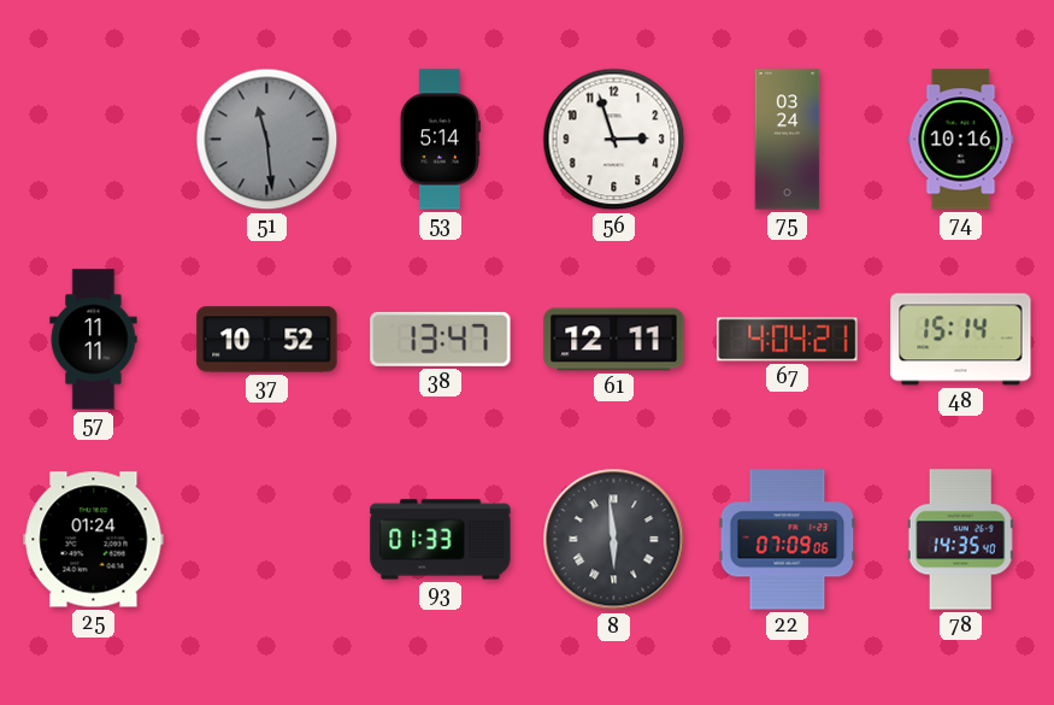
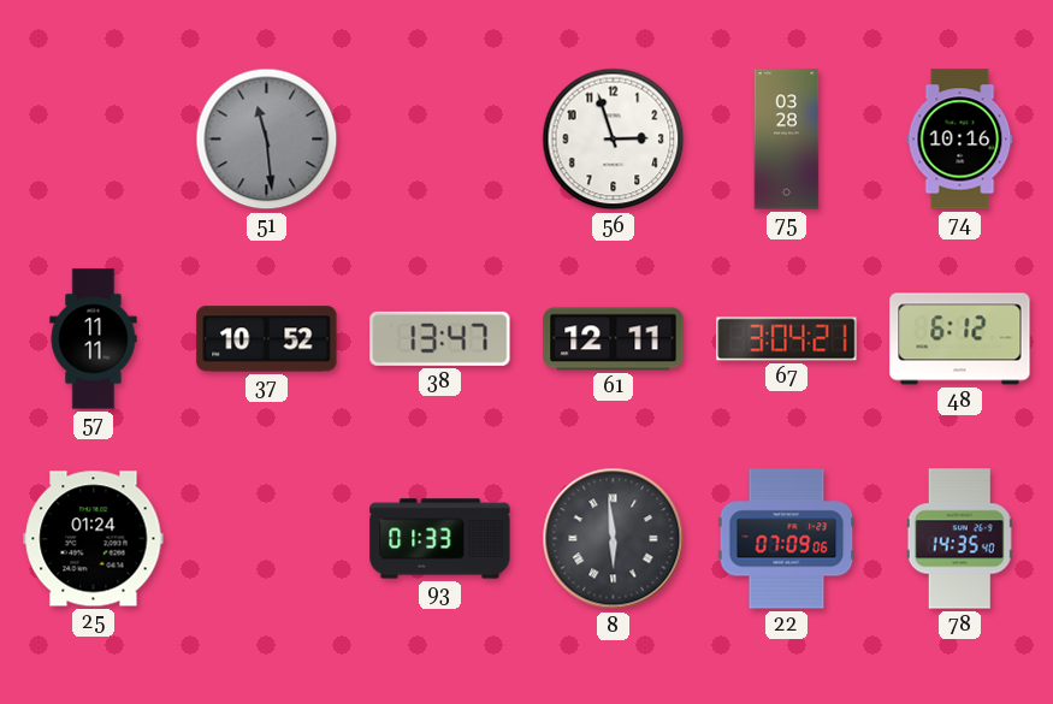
53: 5:14 -> none
75: 03:24 -> 03:28
67: 4:04 -> 3:04
48: 15:14 -> 6:12
